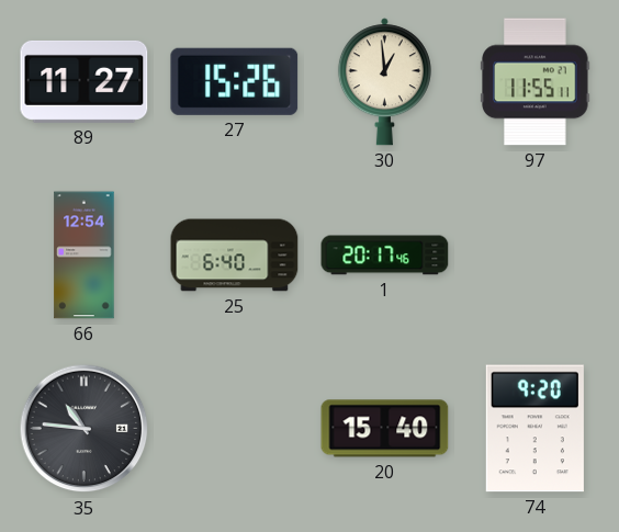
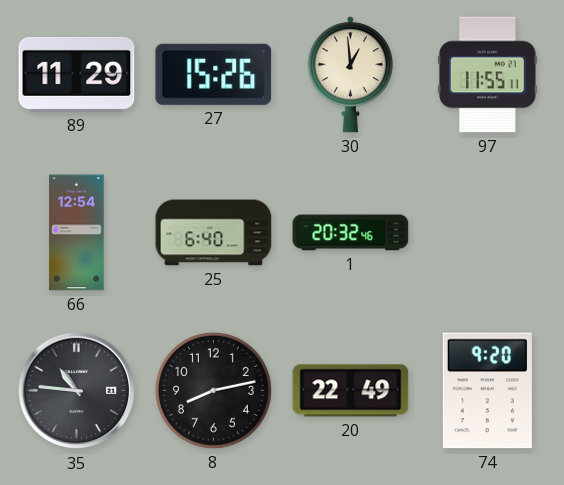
89: 11:27 -> 11:29
1: 20:17 -> 20:32
8: none -> 8:13
20: 15:40 -> 22:49
